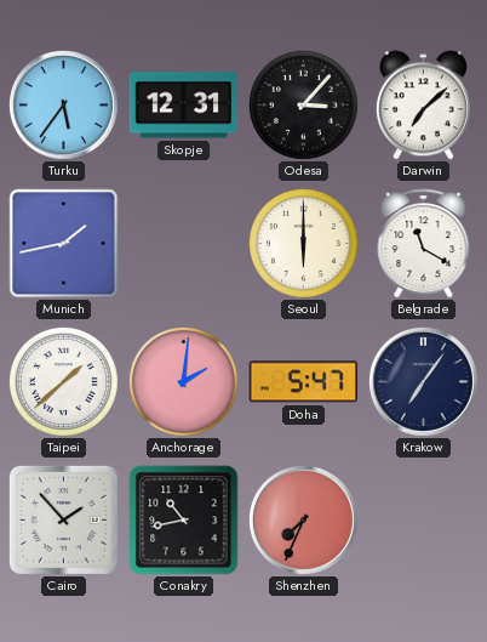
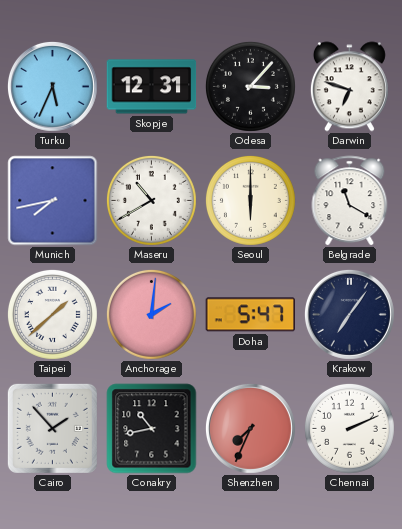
Turku: 5:36 -> 5:34
Darwin: 7:08 -> 6:48
Munich: 1:43 -> 7:43
Maseru: none -> 10:40
Chennai: none -> 2:11
